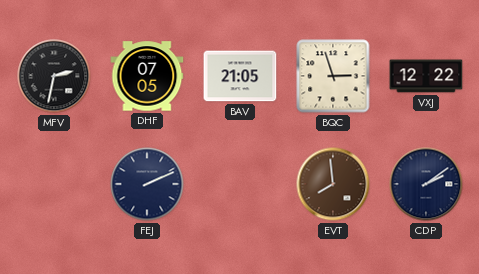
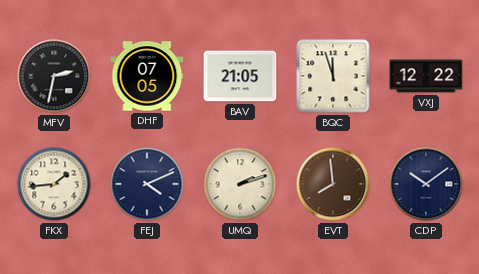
BQC: 2:57 -> 11:57
FKX: none -> 1:44
FEJ: 2:11 -> 4:11
UMQ: none -> 2:12
CDP: 2:09 -> 10:09
